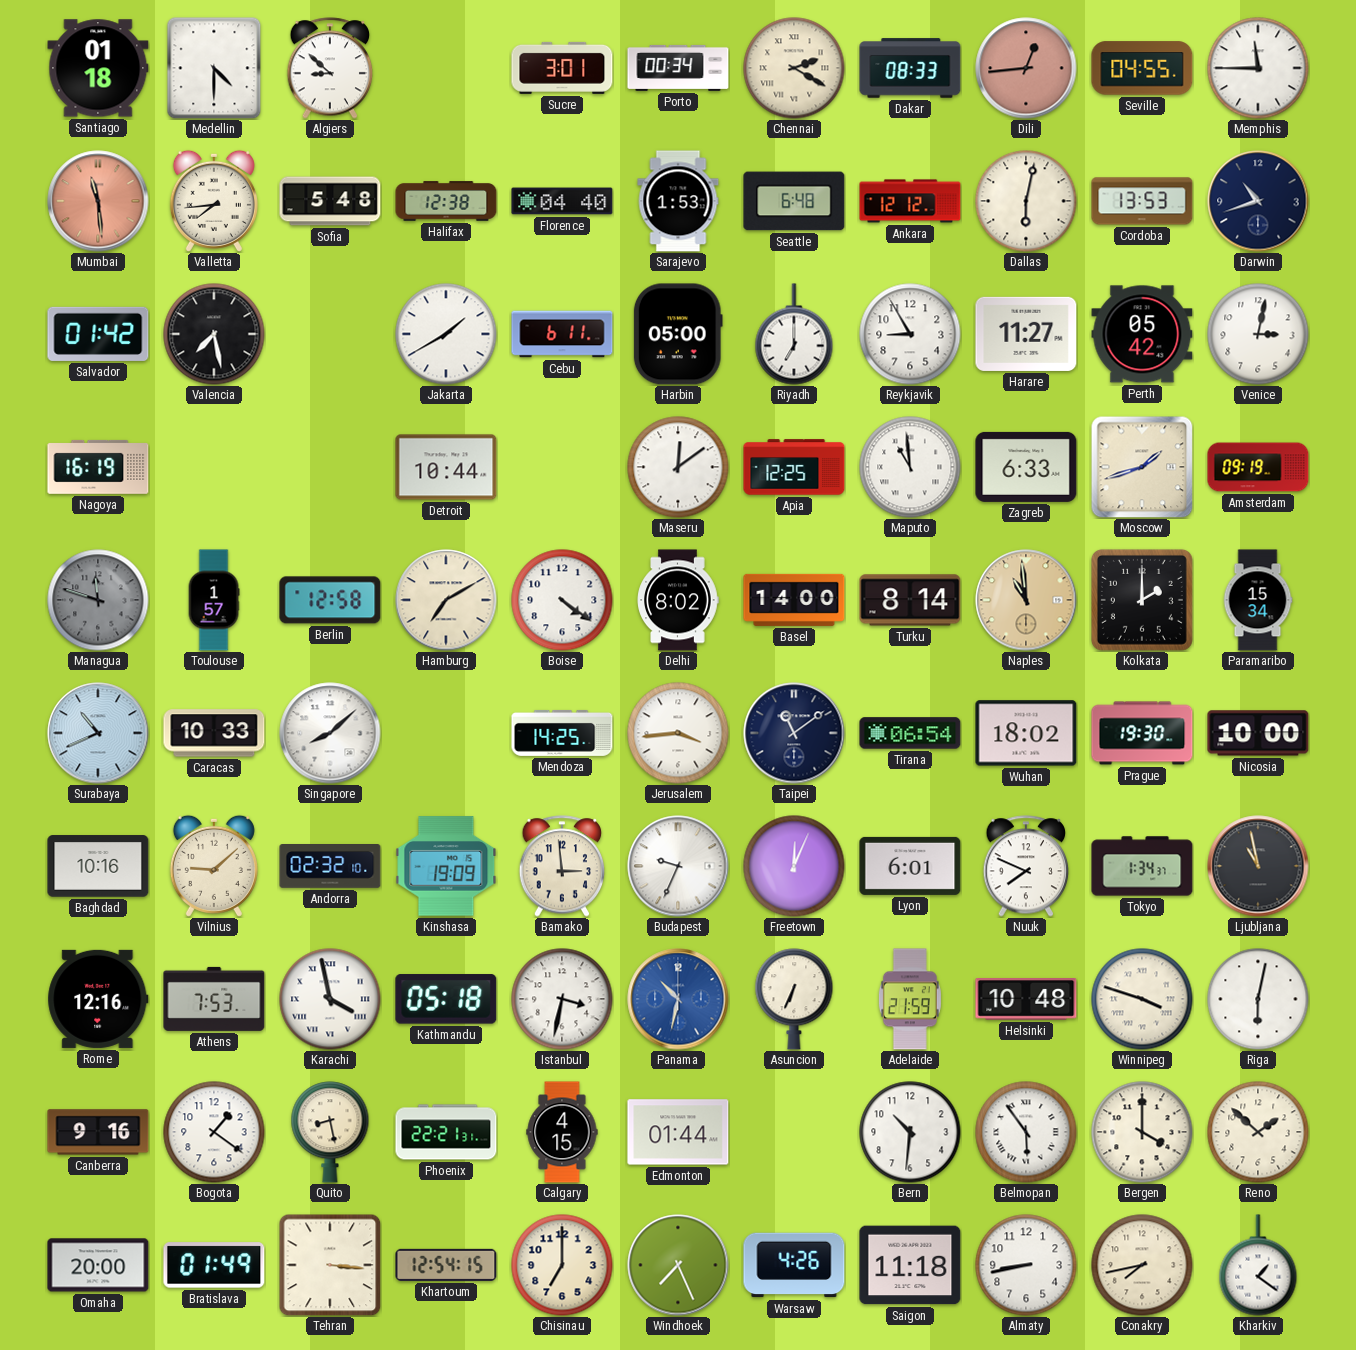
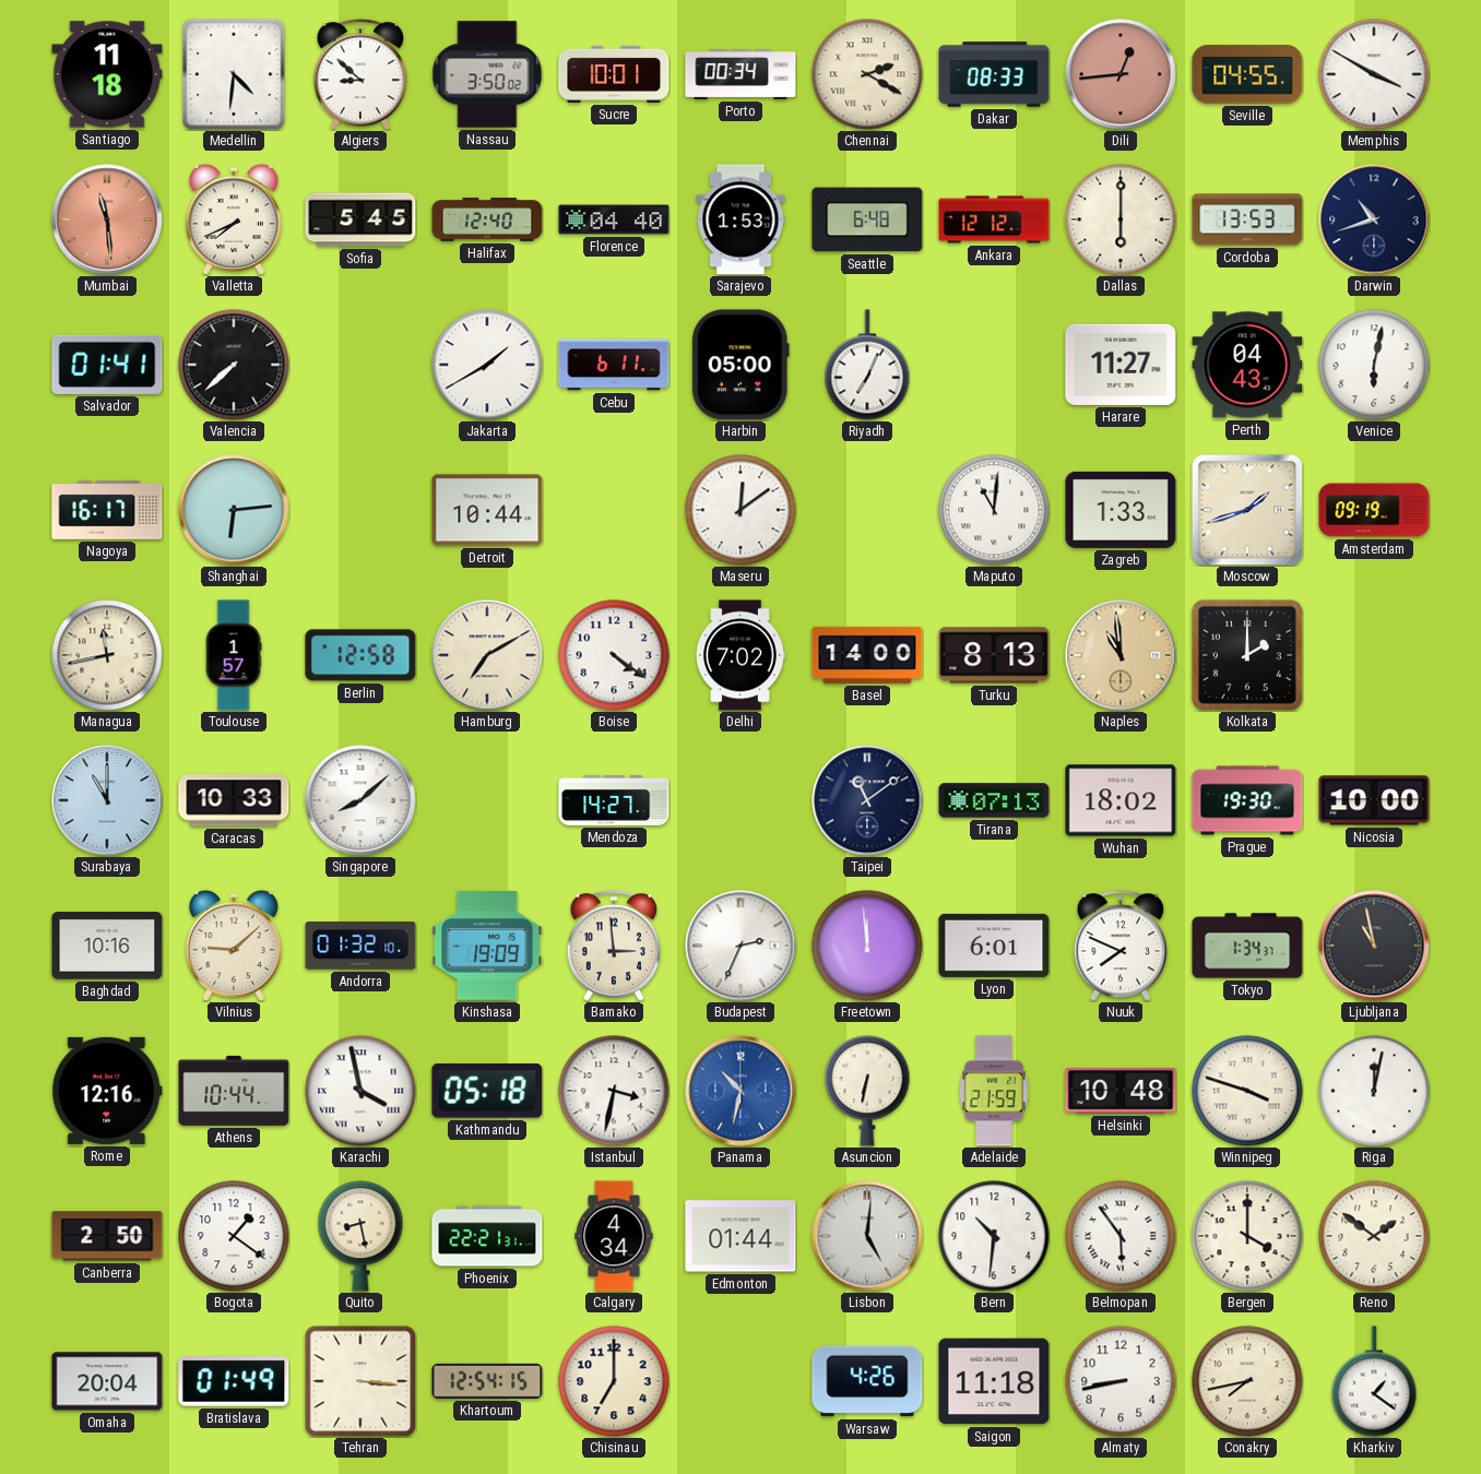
Santiago: 01:18 -> 11:18
Medellin: 4:30 -> 4:31
Nassau: none -> 3:50
Sucre: 3:01 -> 10:01
Memphis: 11:45 -> 3:50
Valletta: 7:44 -> 7:41
Sofia: 5:48 -> 5:45
Halifax: 12:38 -> 12:40
Dallas: 6:02 -> 6:00
Salvador: 01:42 -> 01:41
Valencia: 7:28 -> 7:38
Riyadh: 7:00 -> 7:04
Reykjavik: 8:55 -> none
Perth: 05:42 -> 04:43
Venice: 3:02 -> 6:02
Nagoya: 16:19 -> 16:17
Shanghai: none -> 6:14
Apia: 12:25 -> none
Maputo: 10:59 -> 11:01
Zagreb: 6:33 -> 1:33
Managua: 11:48 -> 11:43
Managua dial: grey -> cream
Delhi: 8:02 -> 7:02
Turku: 8:14 -> 8:13
Paramaribo: 15:34 -> none
Surabaya: 10:41 -> 11:00
Mendoza: 14:25 -> 14:27
Jerusalem: 3:44 -> none
Tirana: 06:54 -> 07:13
Andorra: 02:32 -> 01:32
Budapest: 9:34 -> 2:34
Freetown: 12:04 -> 11:59
Athens: 7:53 -> 10:44
Asuncion: 6:34 -> 6:32
Riga: 6:02 -> 12:02
Canberra: 9:16 -> 2:50
Calgary: 4:15 -> 4:34
Lisbon: none -> 5:01
Reno: 1:52 -> 1:51
Omaha: 20:00 -> 20:04
Windhoek: 7:26 -> none
